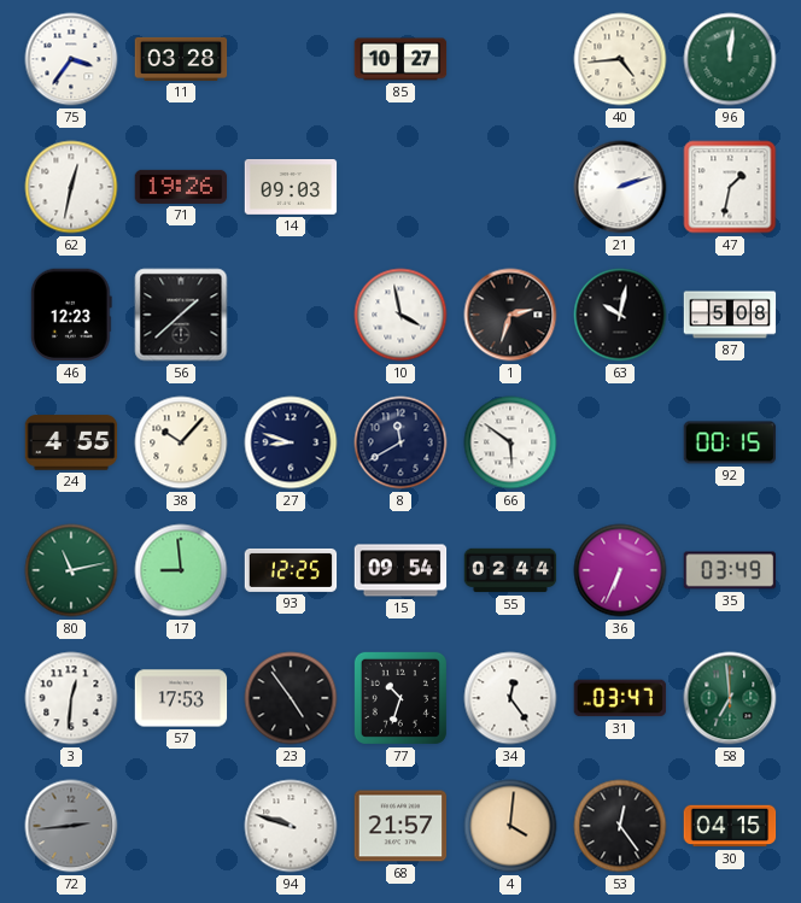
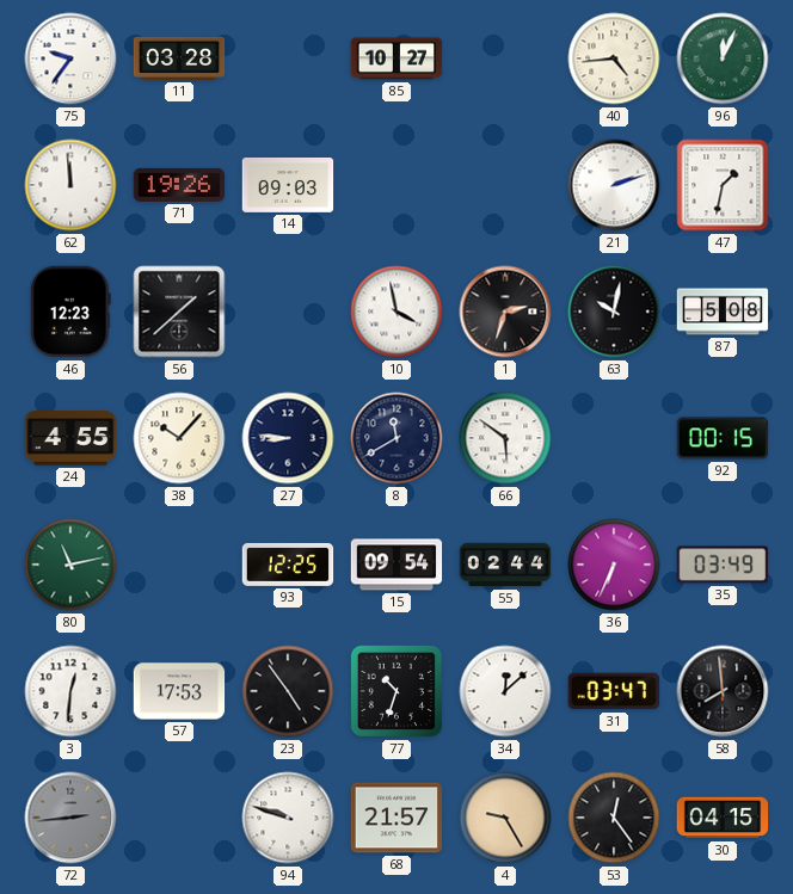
75: 3:36 -> 9:36
96: 12:01 -> 12:04
62: 12:32 -> 11:59
27: 8:48 -> 8:46
17: 8:59 -> none
34: 12:24 -> 12:08
58: 6:59 -> 7:59
58 dial: green -> black
4: 4:01 -> 9:25
